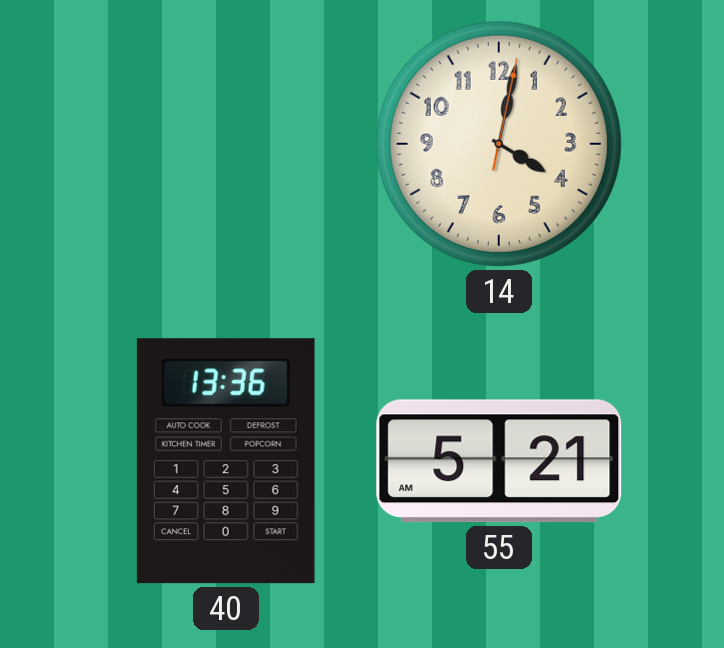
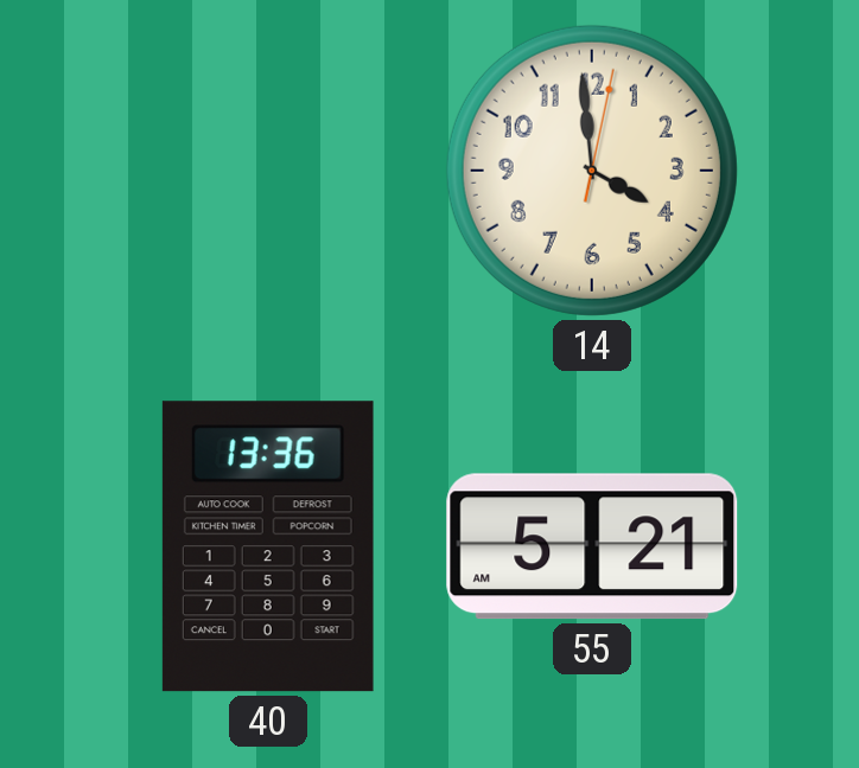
14: 4:02 -> 3:59
